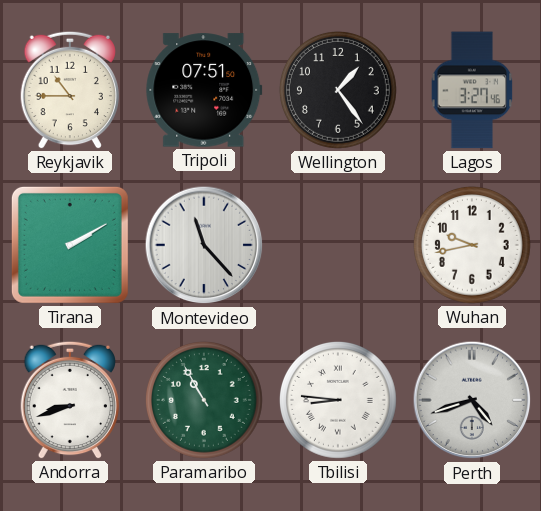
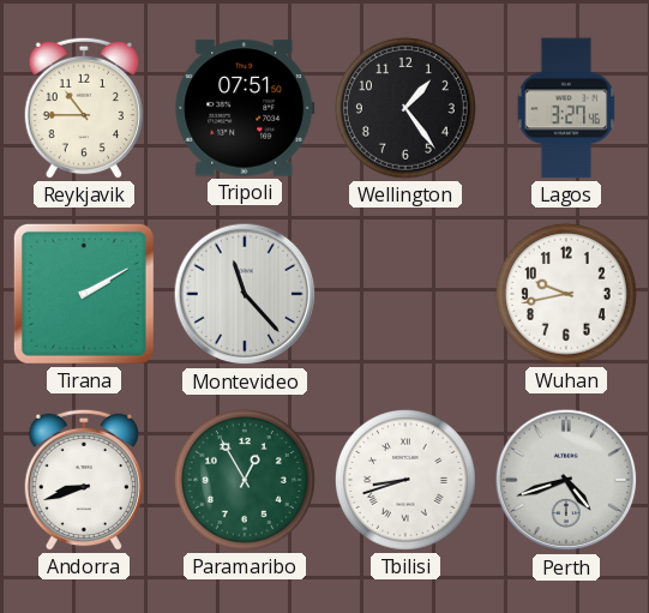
Paramaribo: 10:55 -> 12:55
Tbilisi: 8:46 -> 8:42
